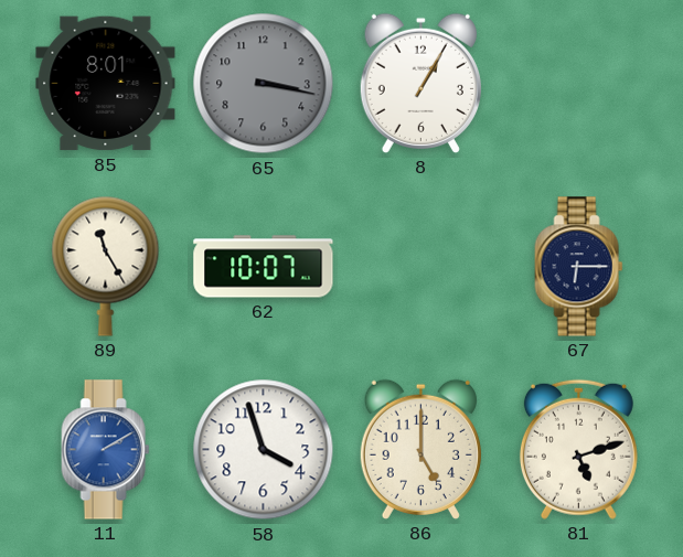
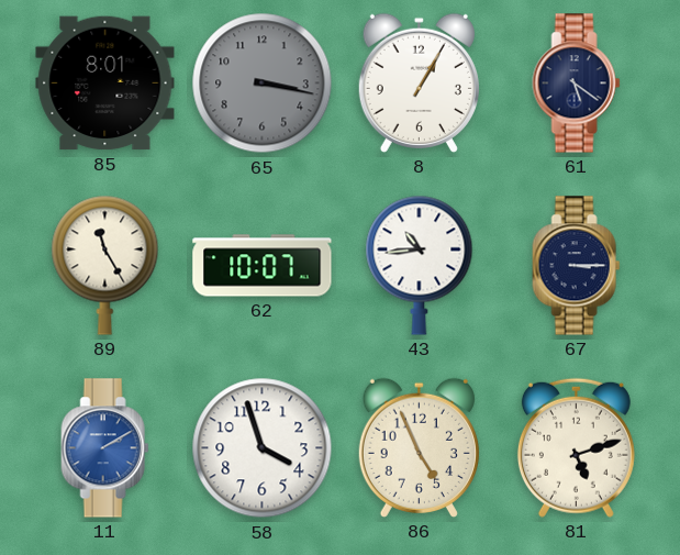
61: none -> 5:21
43: none -> 10:44
67: 6:15 -> 3:15
86: 5:00 -> 4:56
